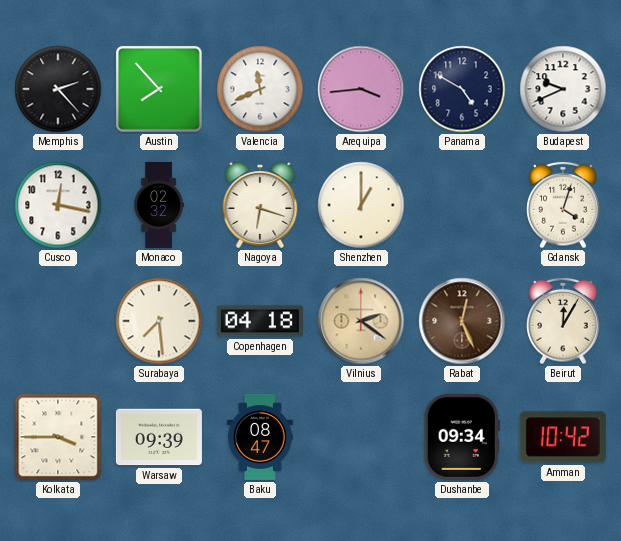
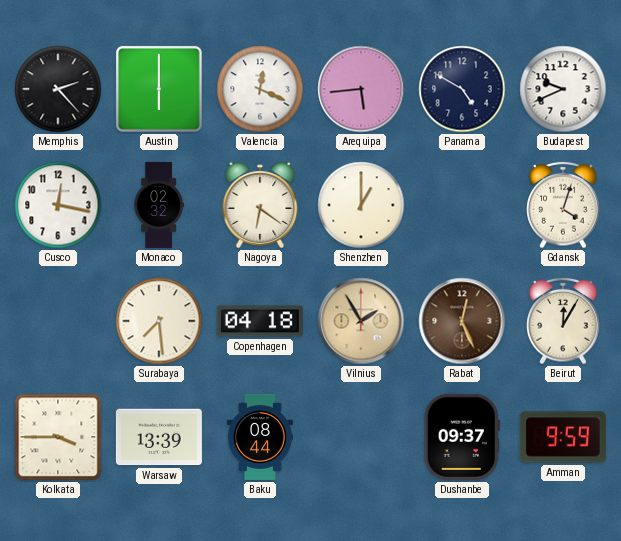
Austin: 7:53 -> 6:00
Valencia: 11:41 -> 12:19
Arequipa: 3:44 -> 5:44
Nagoya: 6:18 -> 6:21
Vilnius: 2:21 -> 1:55
Warsaw: 09:39 -> 13:39
Baku: 08:47 -> 08:44
Dushanbe: 09:34 -> 09:37
Amman: 10:42 -> 9:59
